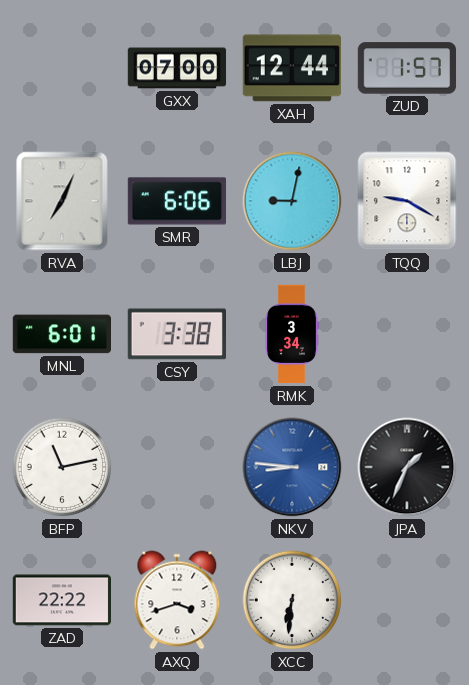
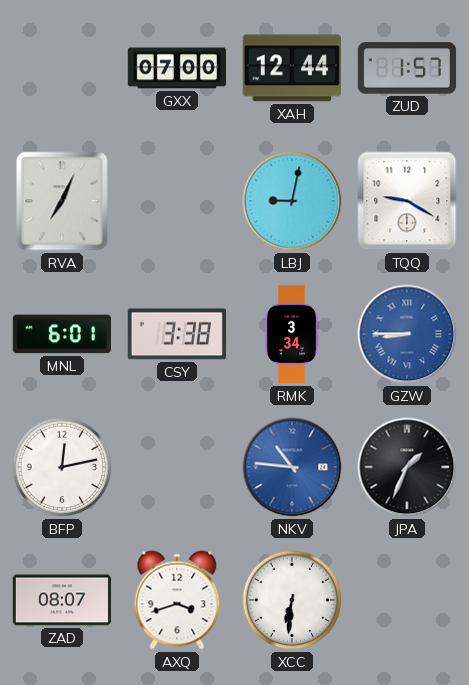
SMR: 6:06 -> none
GZW: none -> 8:45
BFP: 11:13 -> 12:13
NKV: 8:46 -> 10:46
ZAD: 22:22 -> 08:07
